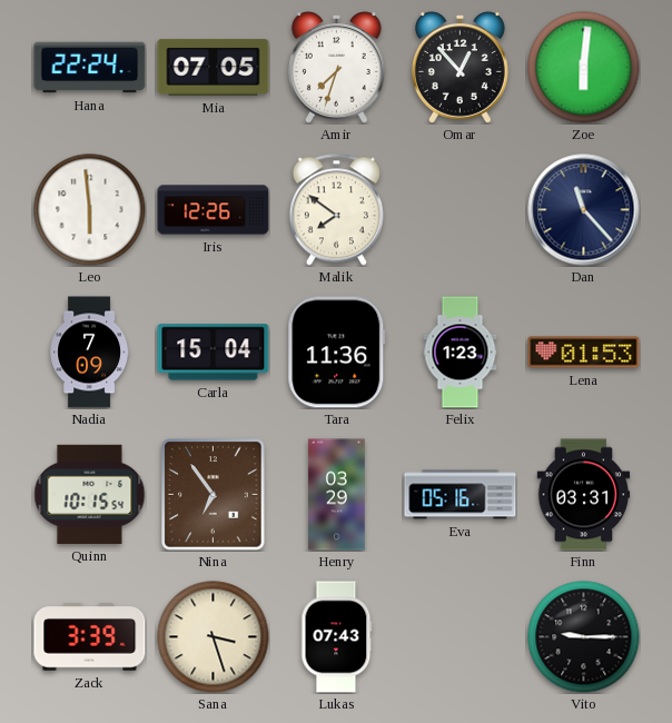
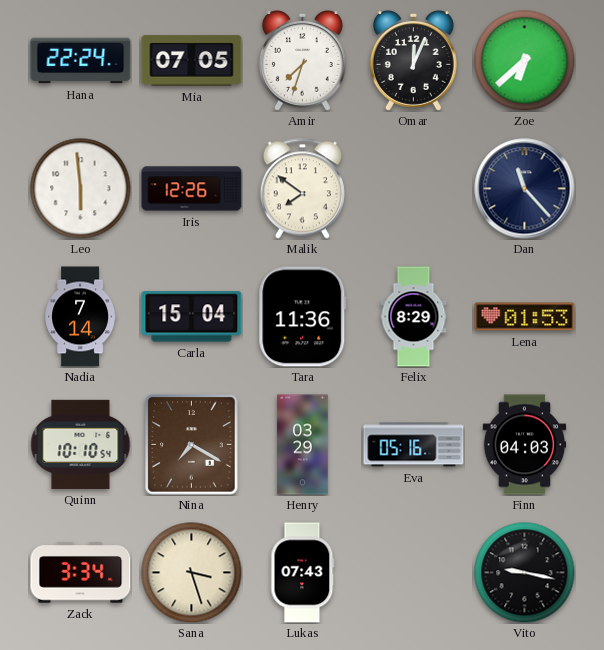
Omar: 12:53 -> 12:04
Zoe: 6:01 -> 6:38
Nadia: 7:09 -> 7:14
Felix: 1:23 -> 8:29
Quinn: 10:15 -> 10:10
Nina: 6:54 -> 7:20
Finn: 03:31 -> 04:03
Zack: 3:39 -> 3:34
Vito: 9:15 -> 9:17
